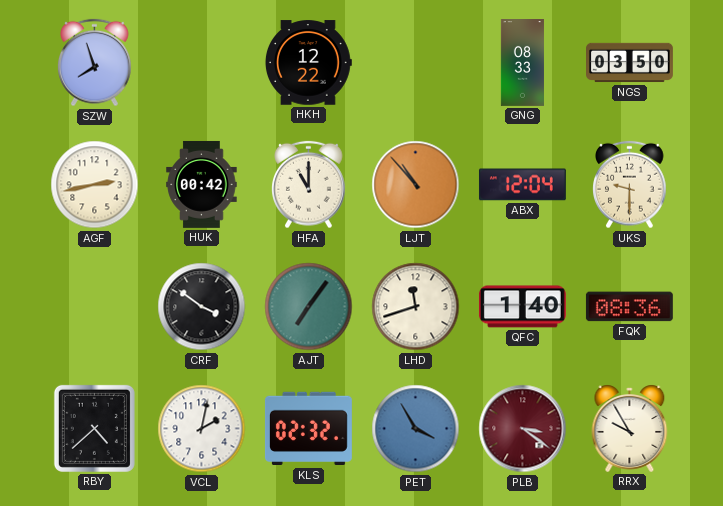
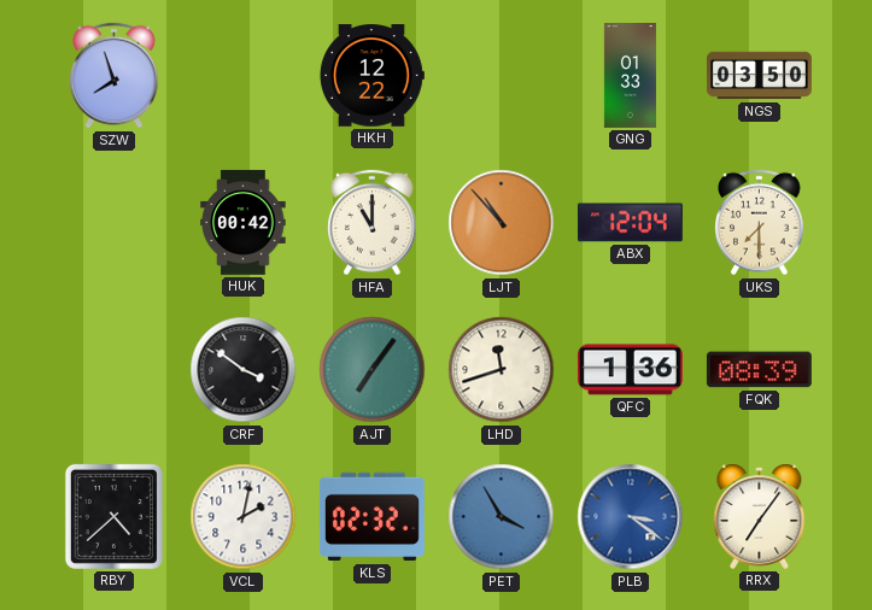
GNG: 08:33 -> 01:33
AGF: 2:43 -> none
UKS: 9:30 -> 7:30
QFC: 1:40 -> 1:36
FQK: 08:36 -> 08:39
PLB dial: burgundy -> blue
RRX: 9:55 -> 7:06
